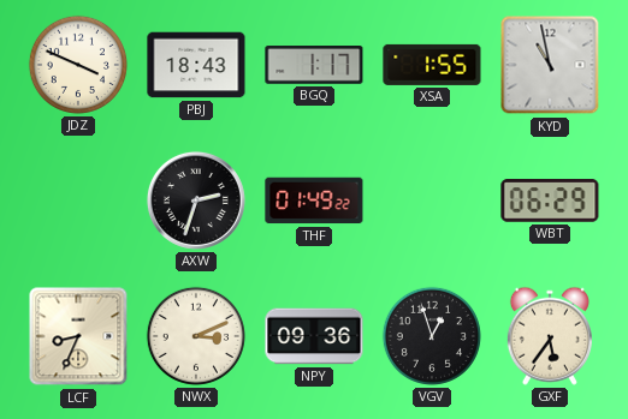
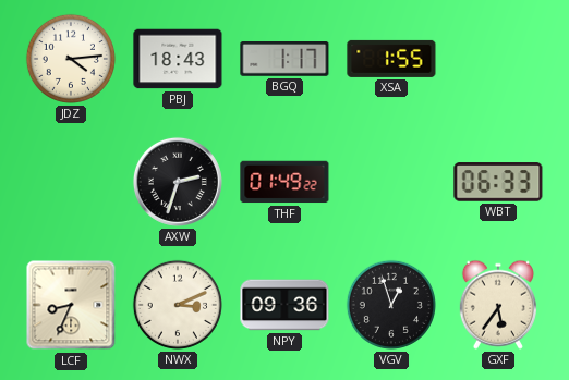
JDZ: 3:49 -> 4:14
KYD: 10:58 -> none
WBT: 06:29 -> 06:33
